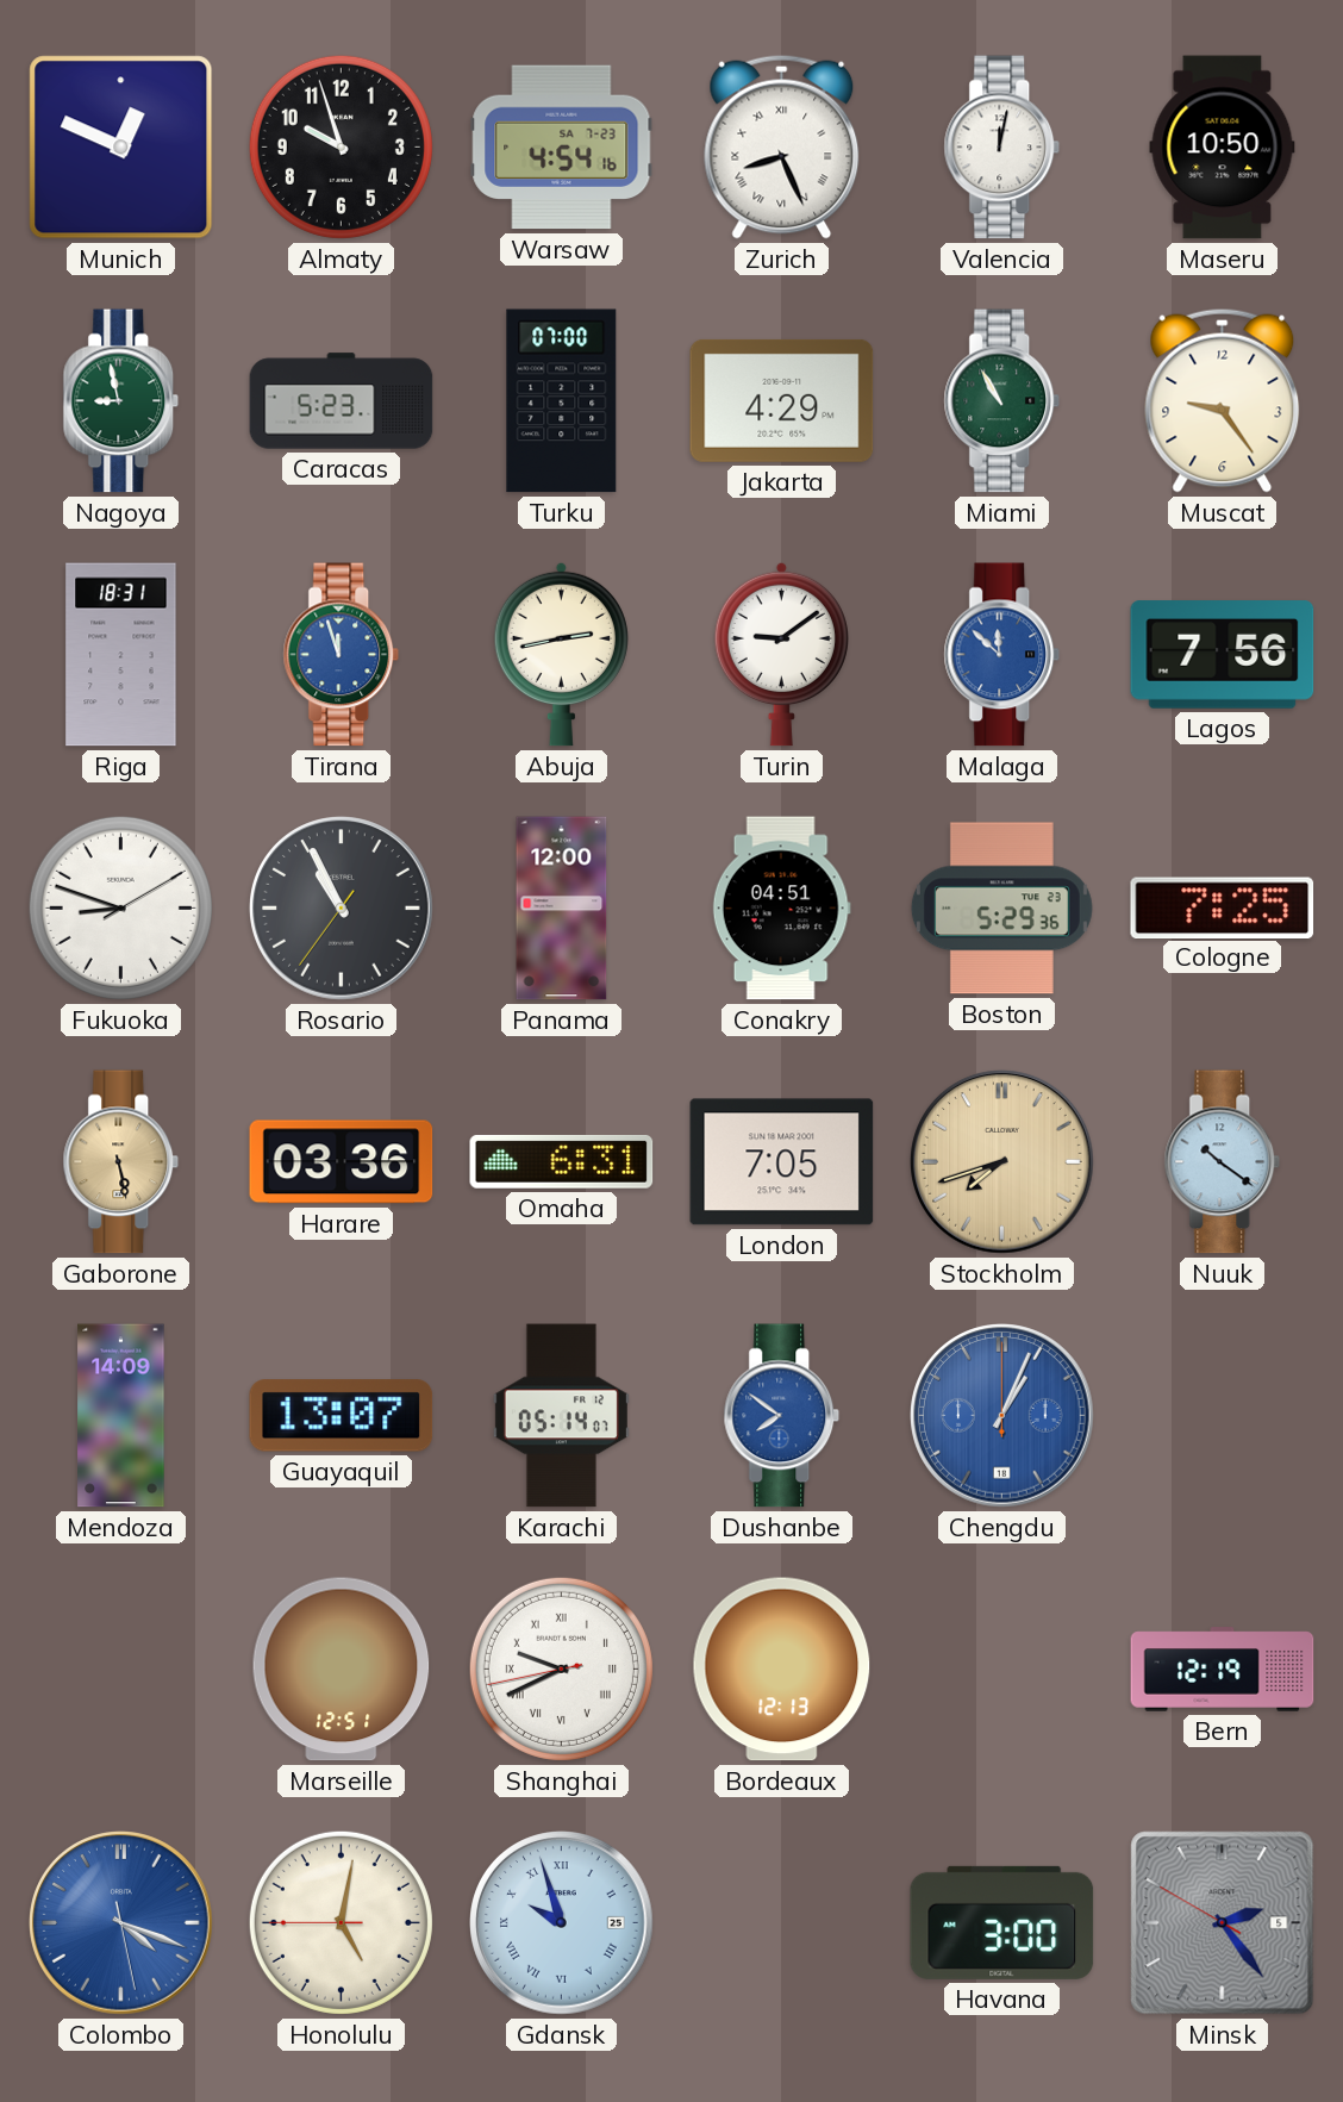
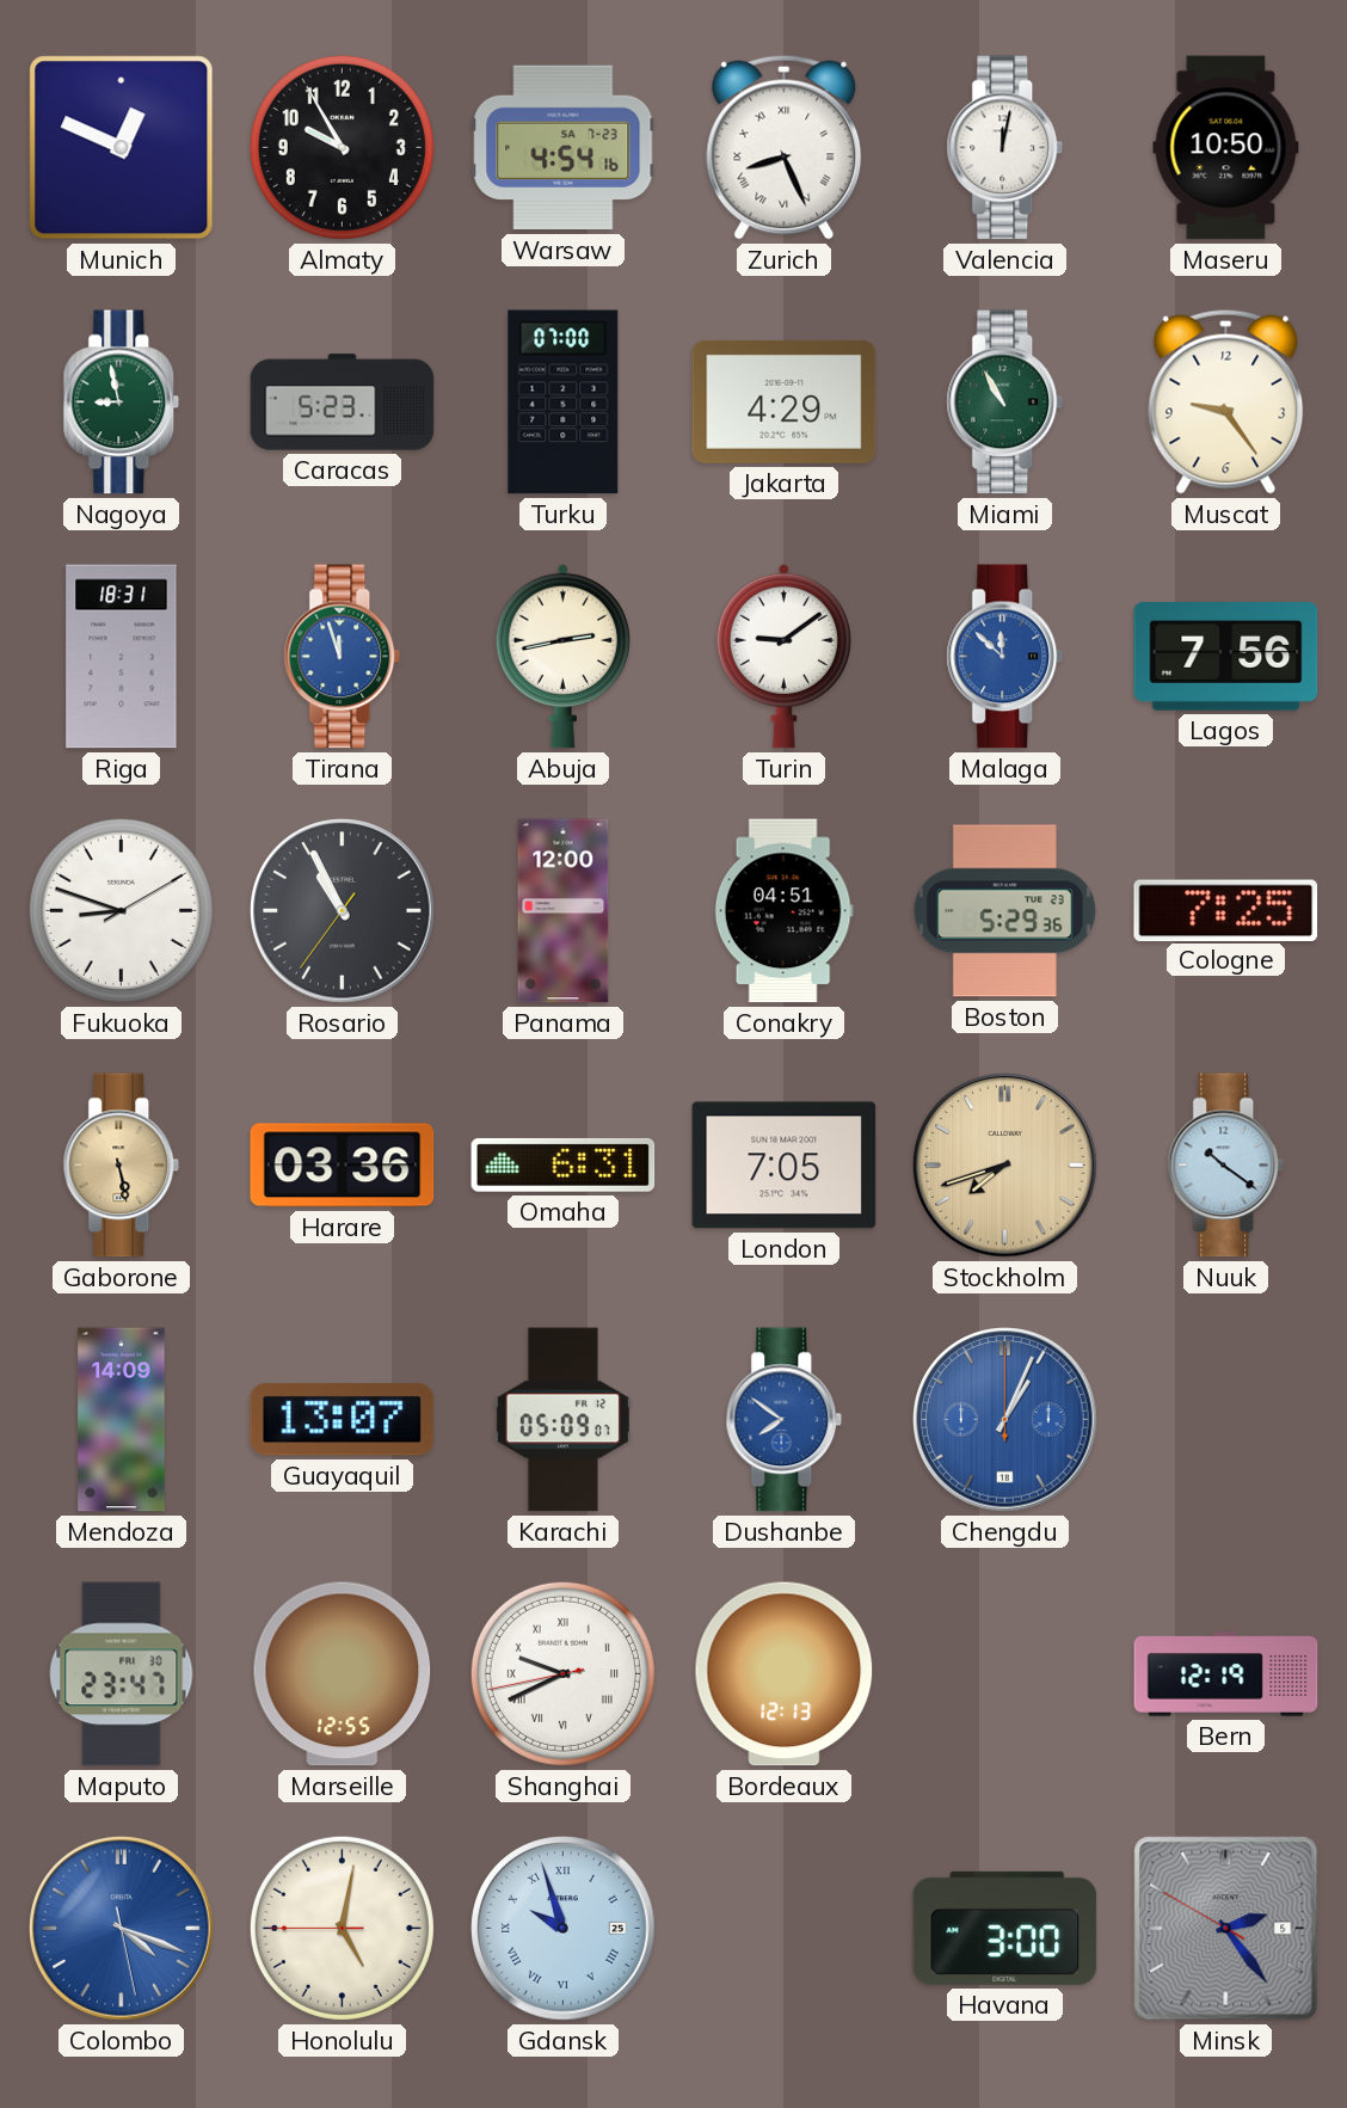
Almaty: 9:57 -> 9:55
Karachi: 05:14 -> 05:09
Maputo: none -> 23:47
Marseille: 12:51 -> 12:55
